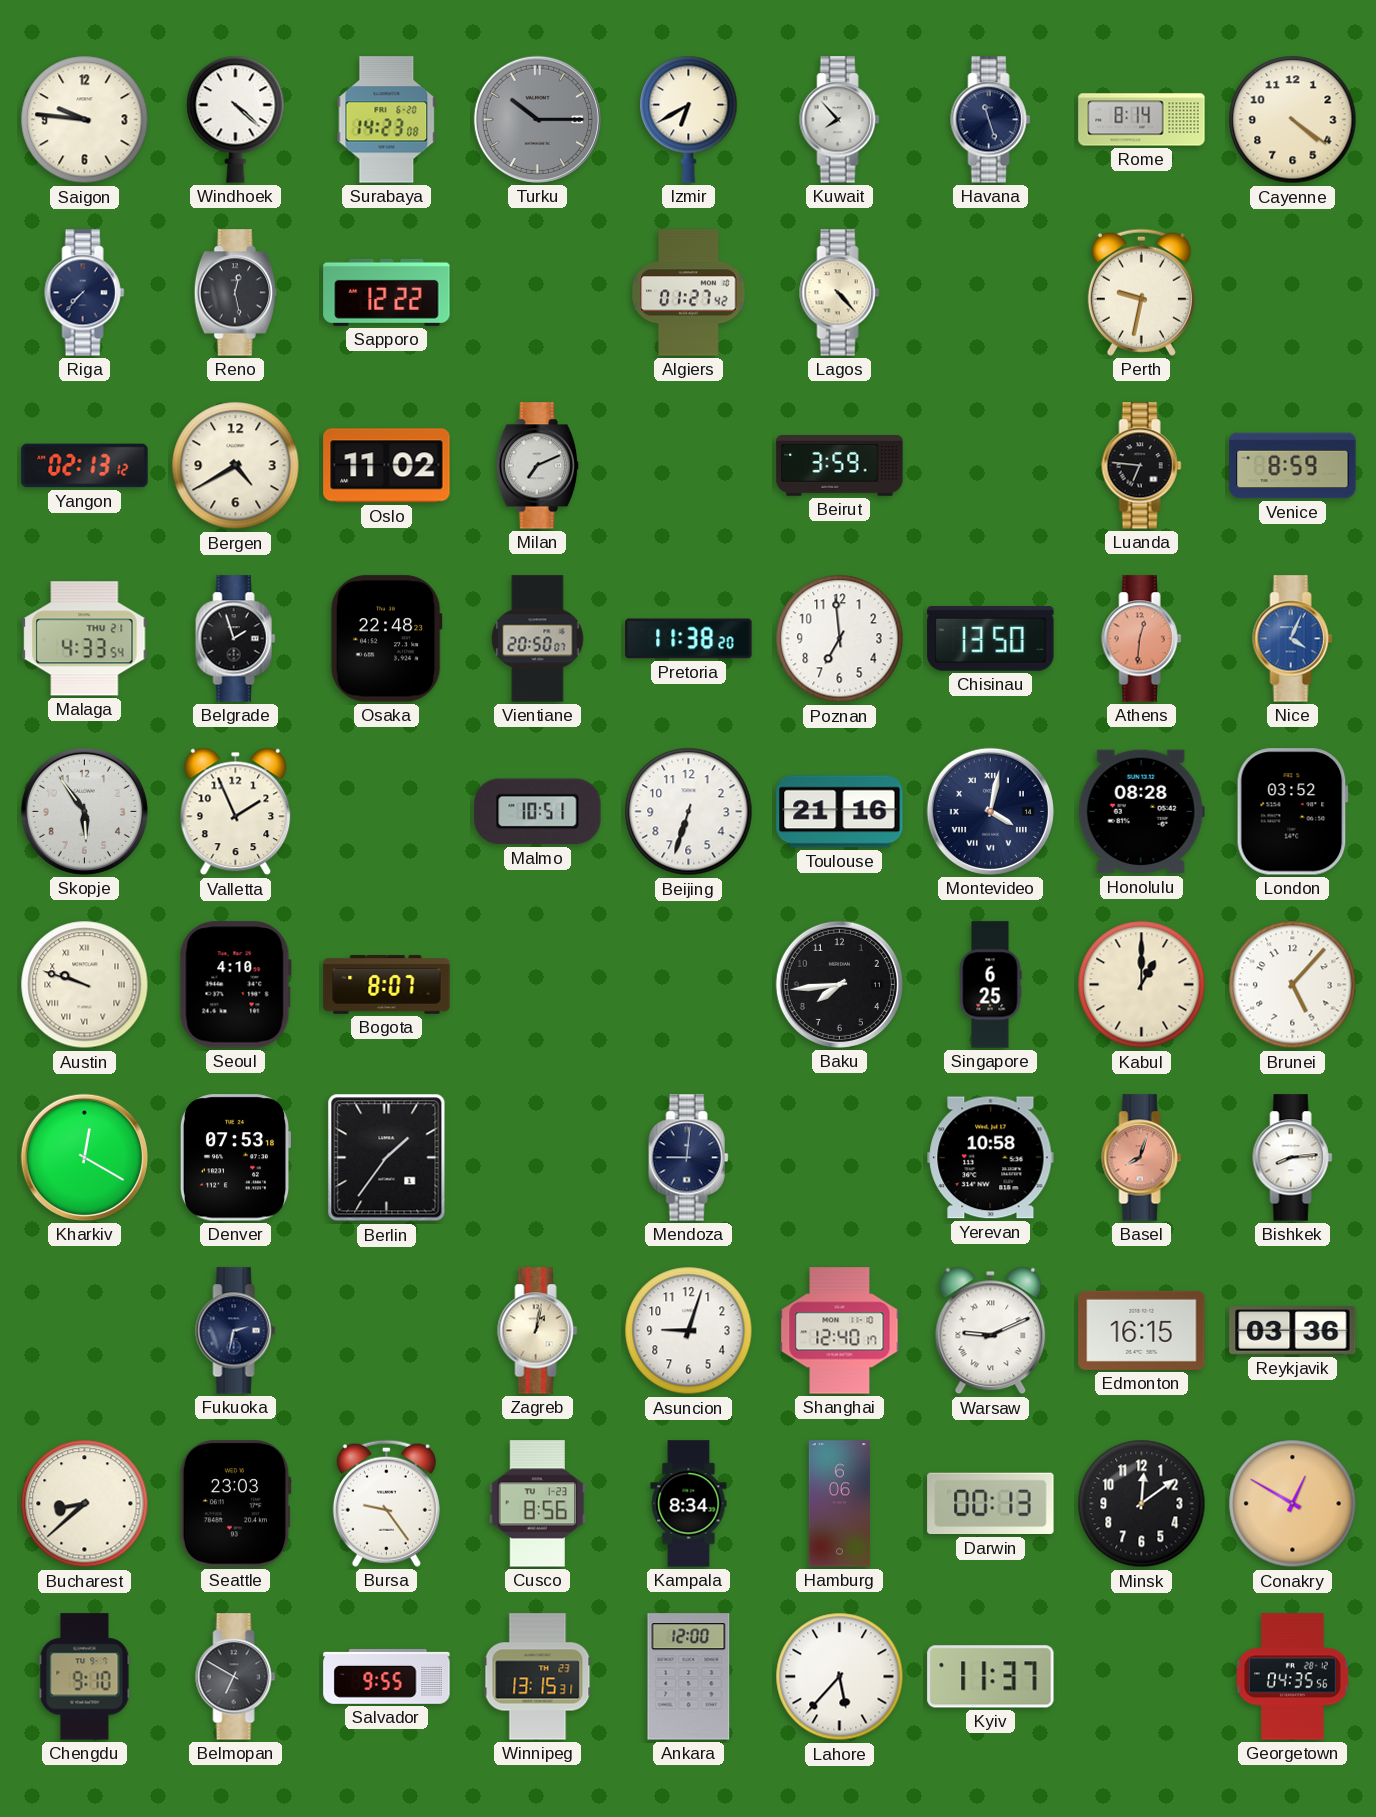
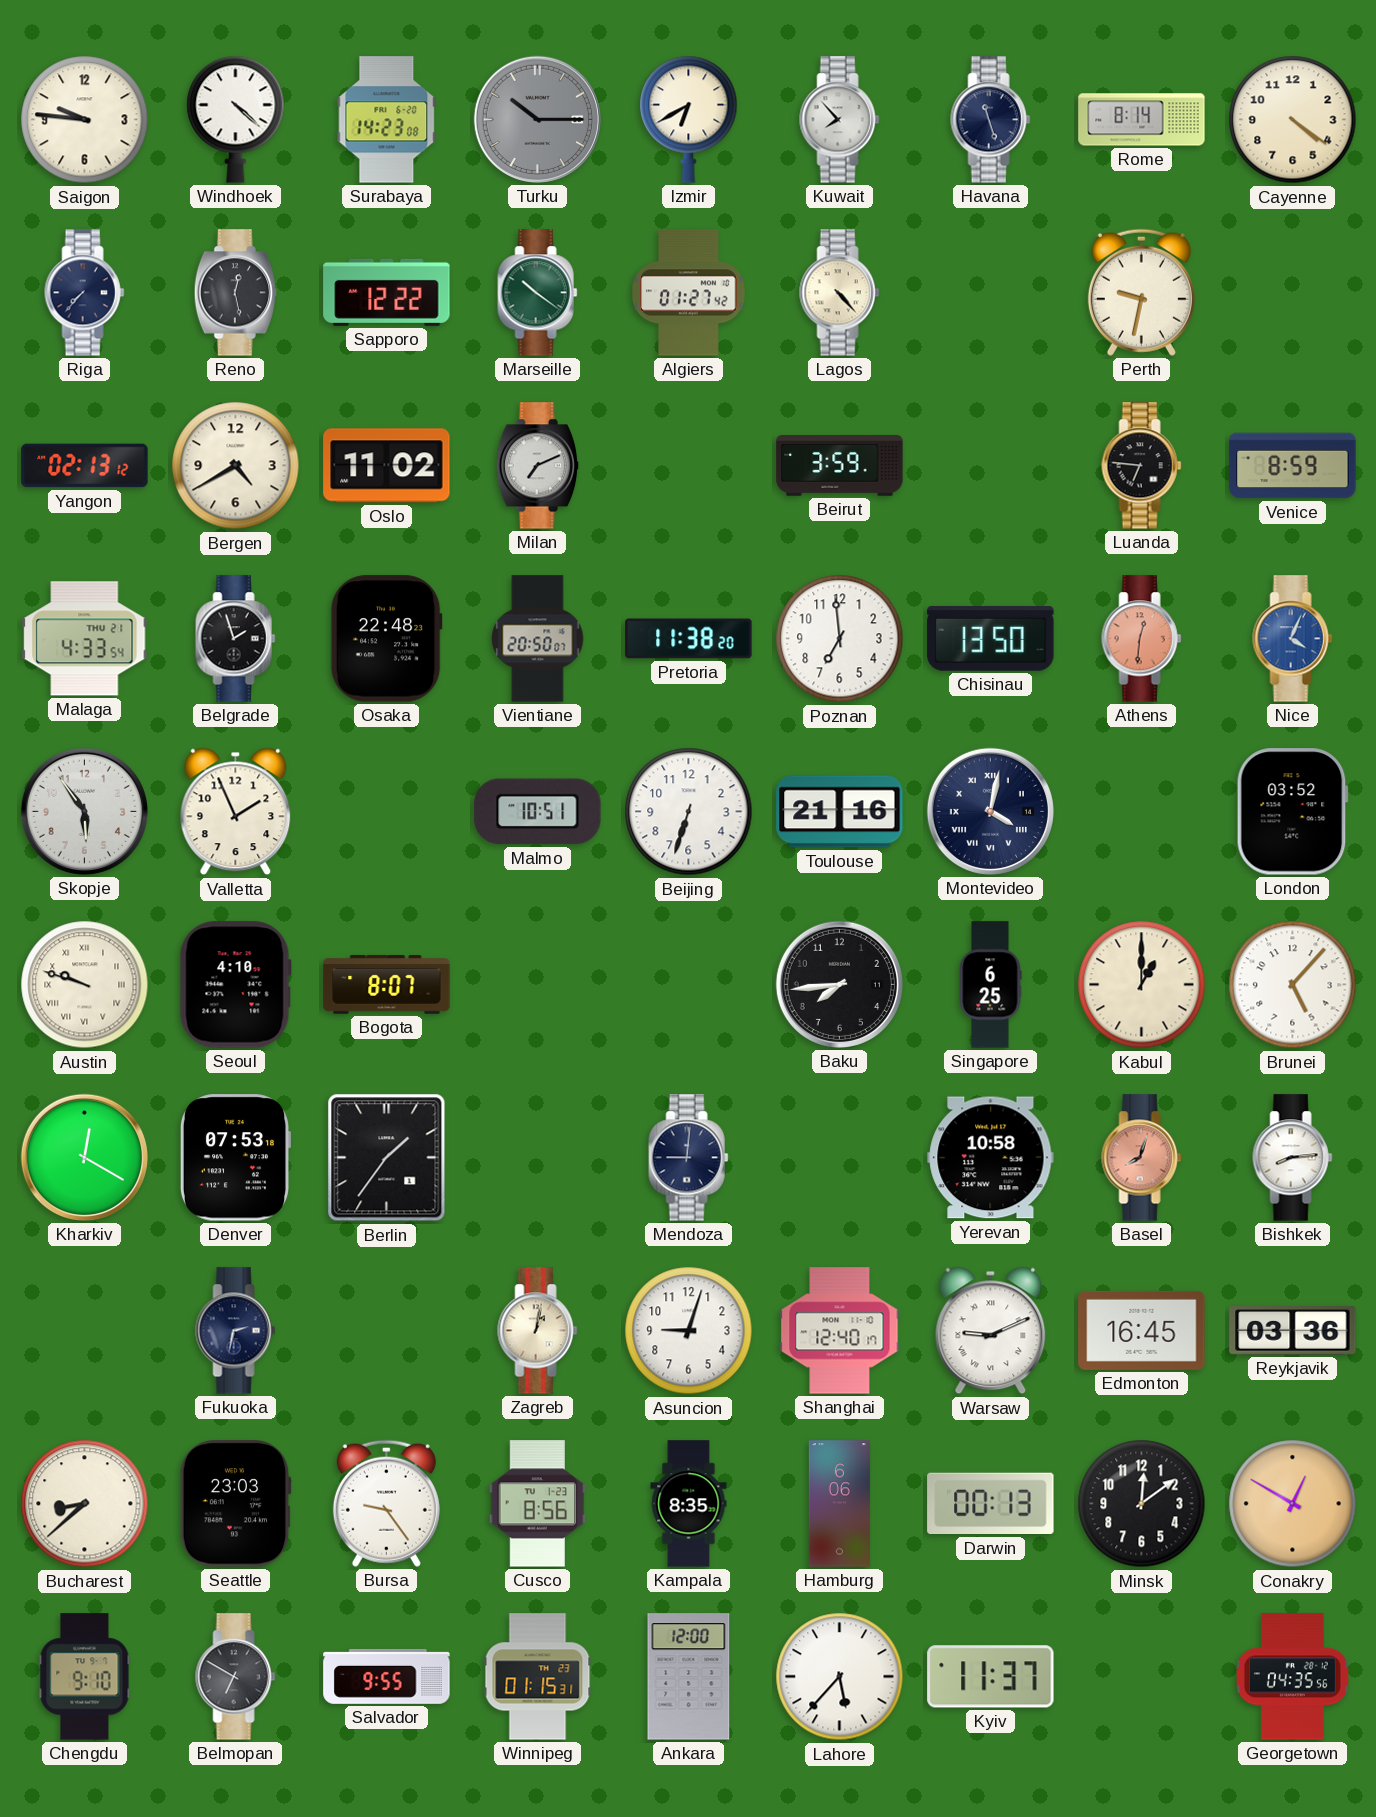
Marseille: none -> 10:21
Honolulu: 08:28 -> none
Edmonton: 16:15 -> 16:45
Kampala: 8:34 -> 8:35
Winnipeg: 13:15 -> 01:15
